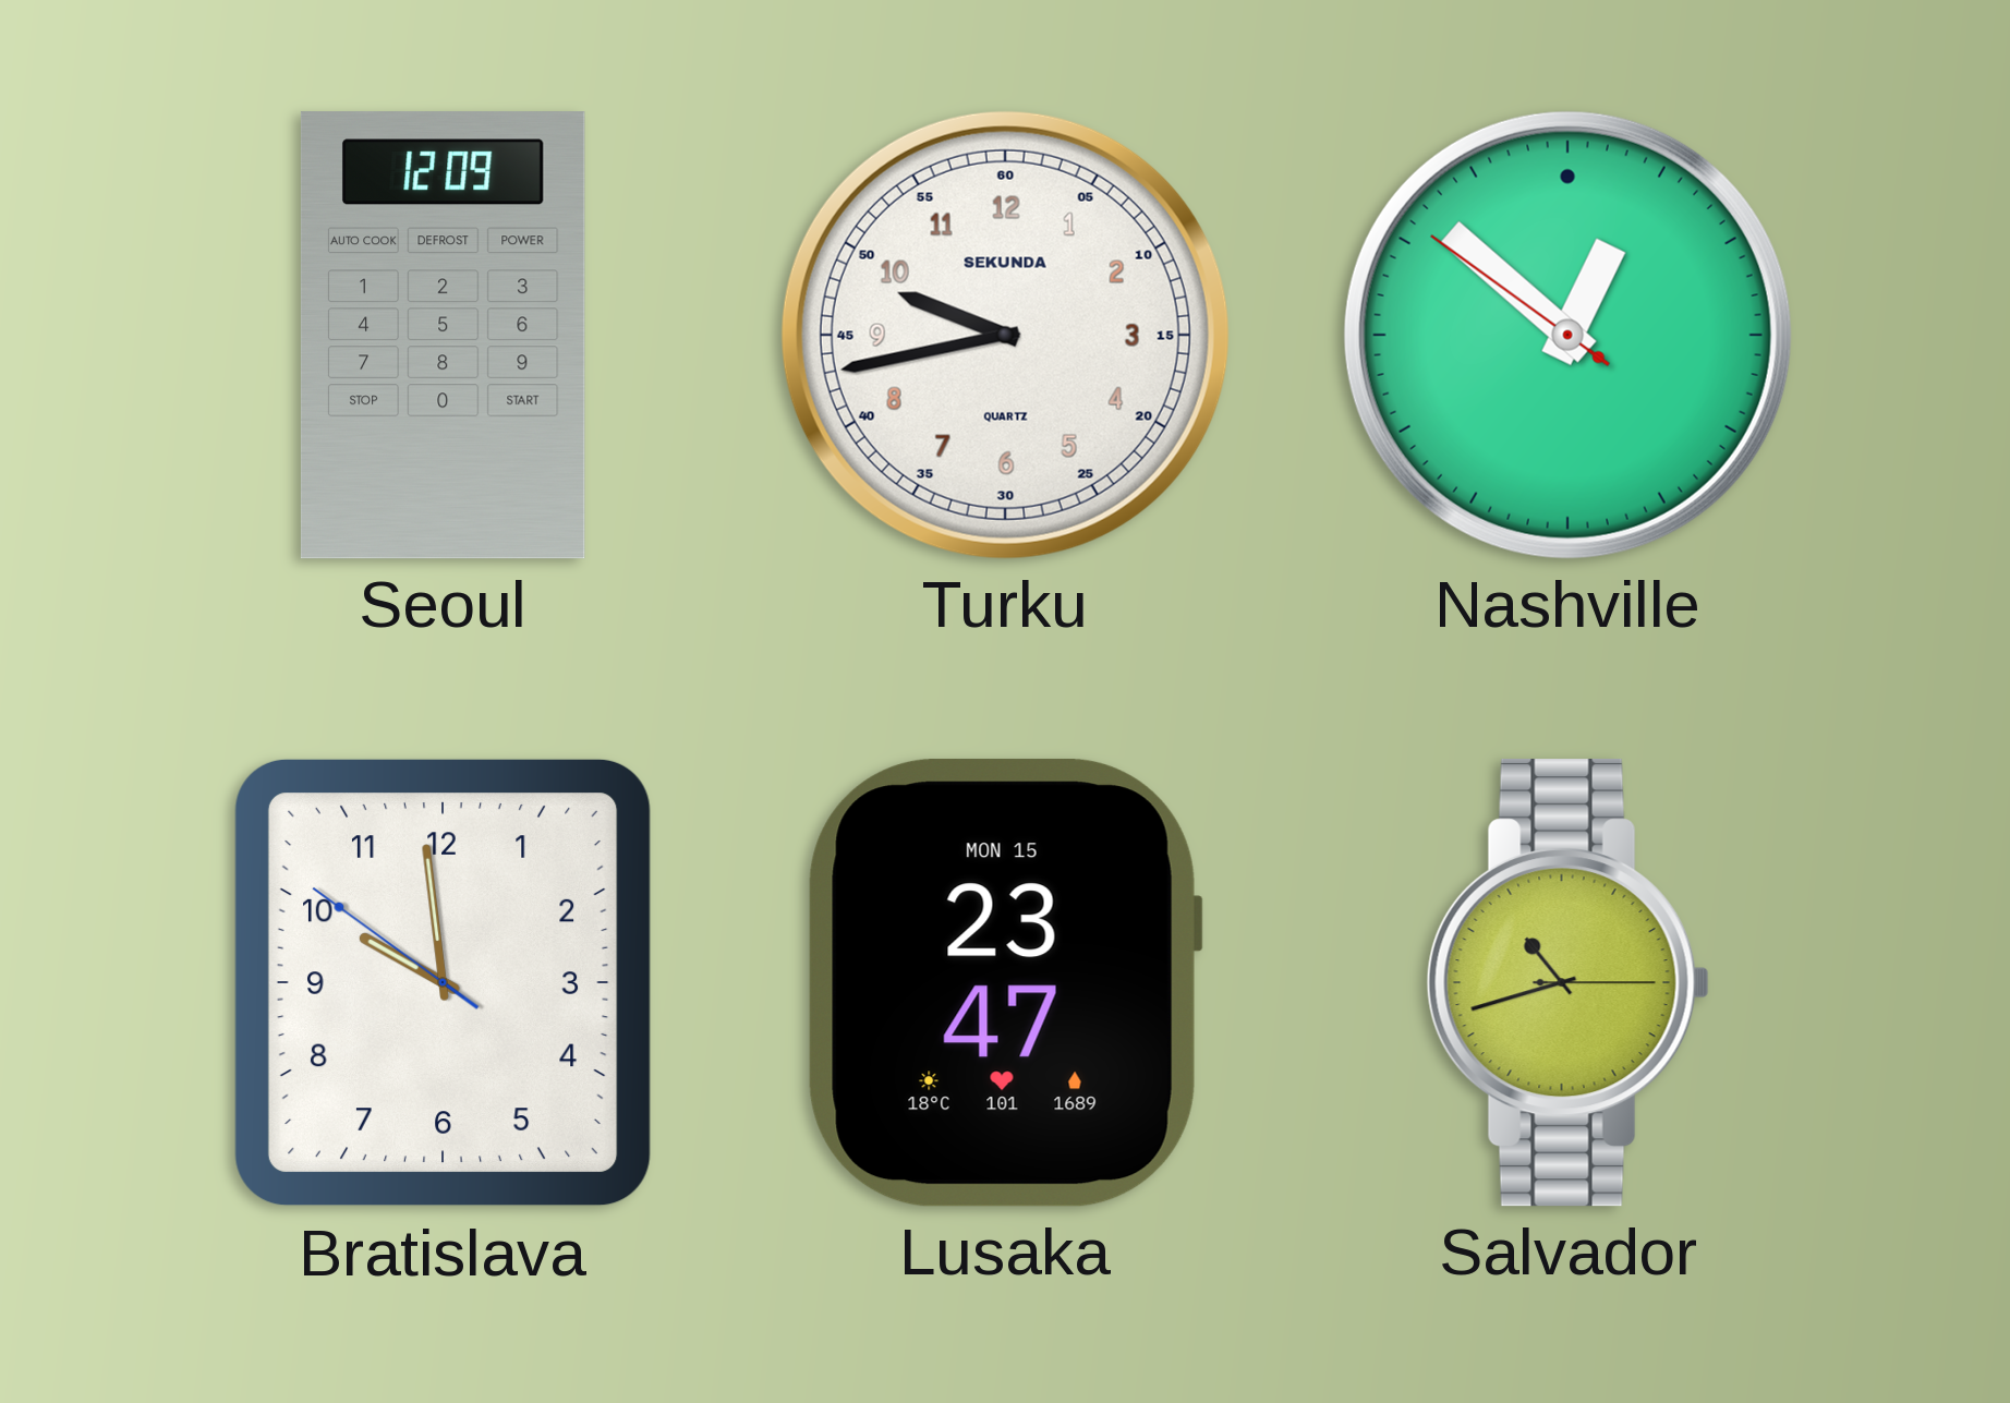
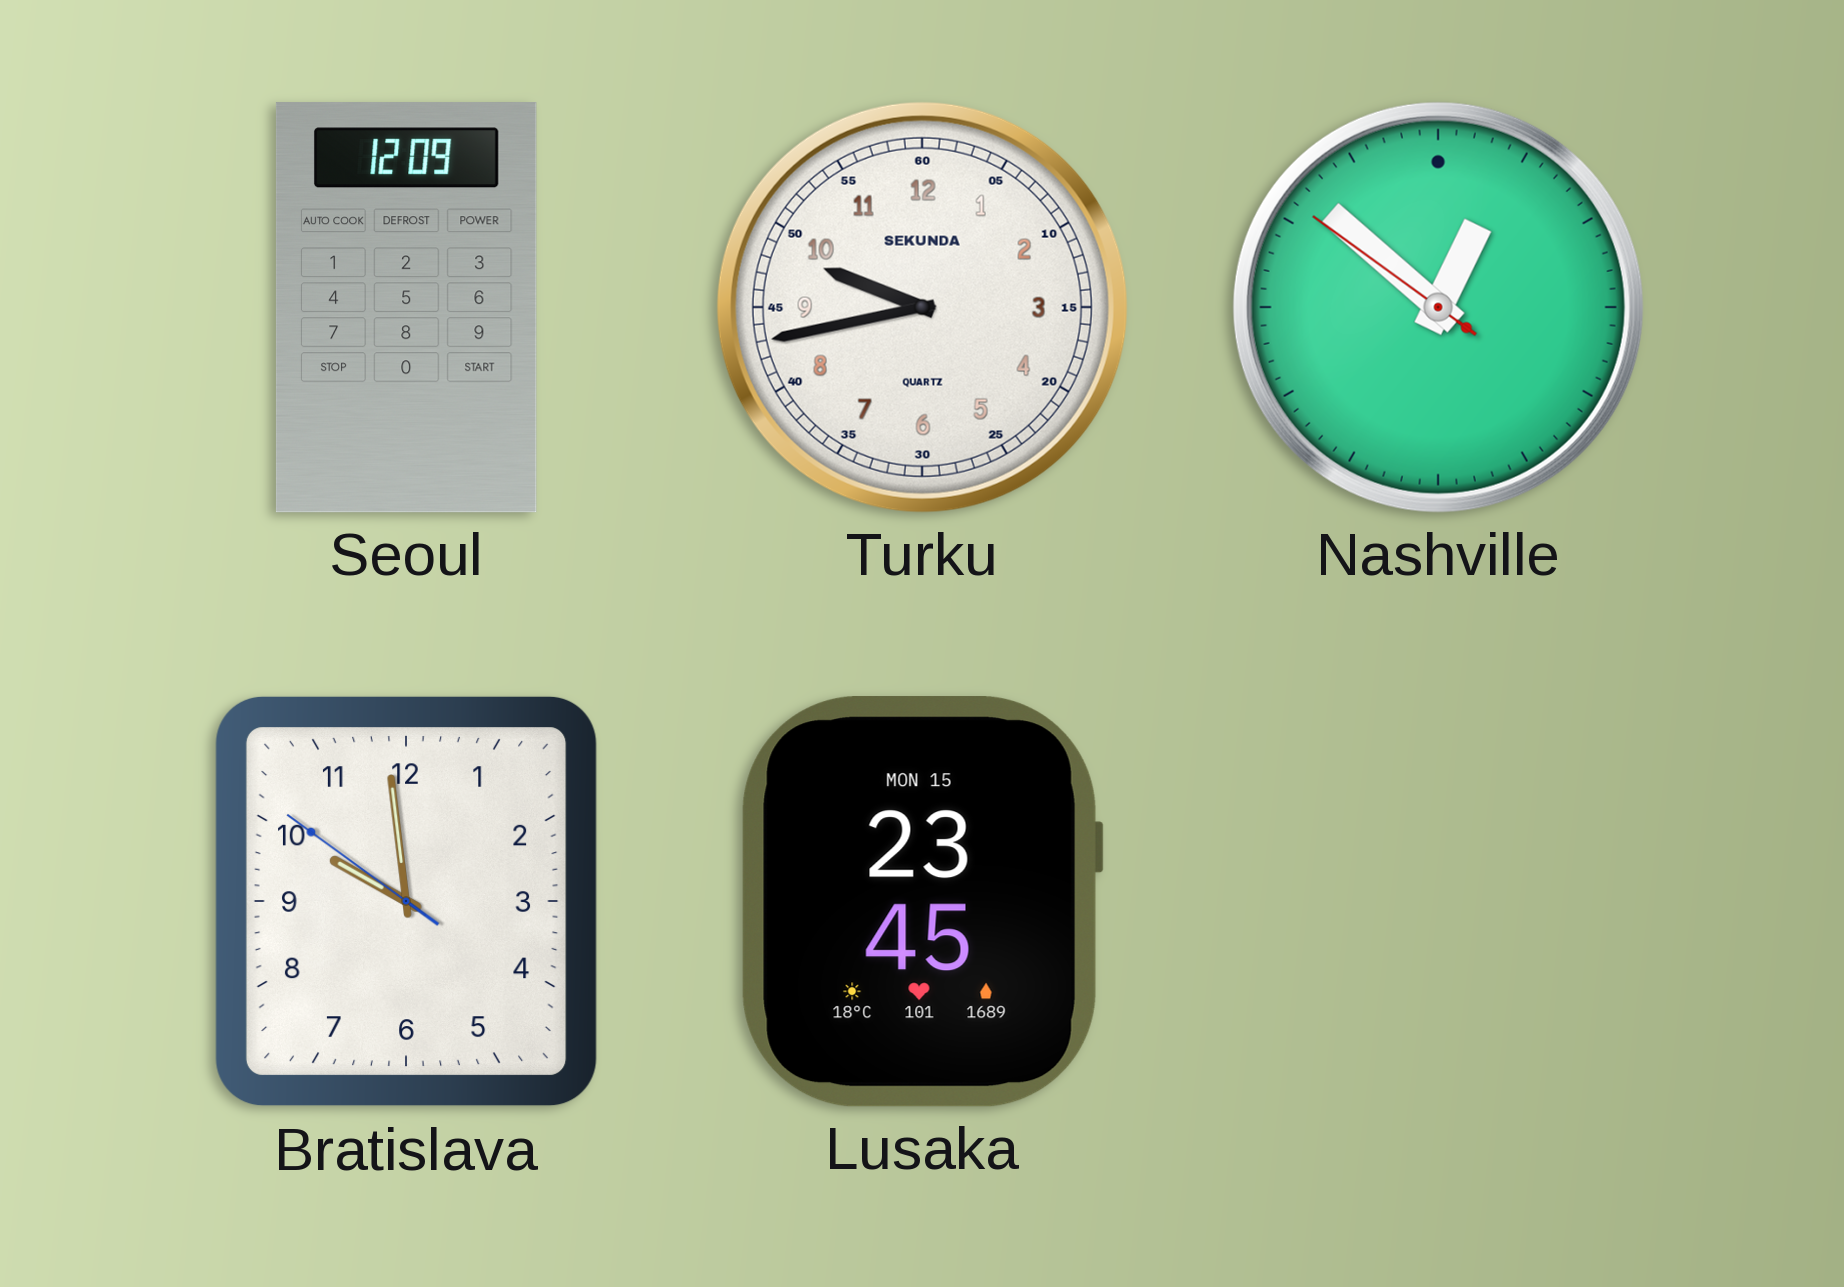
Lusaka: 23:47 -> 23:45
Salvador: 10:42 -> none
